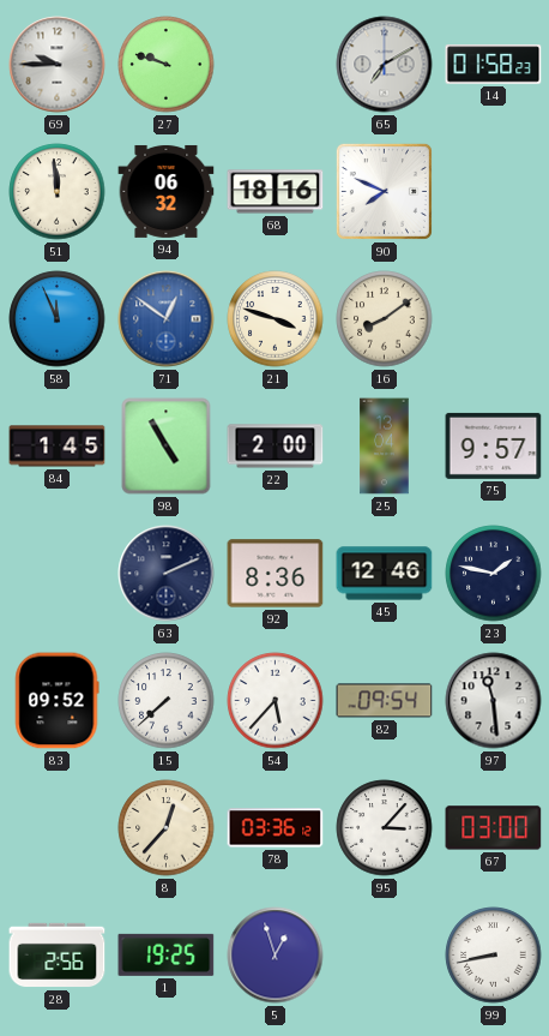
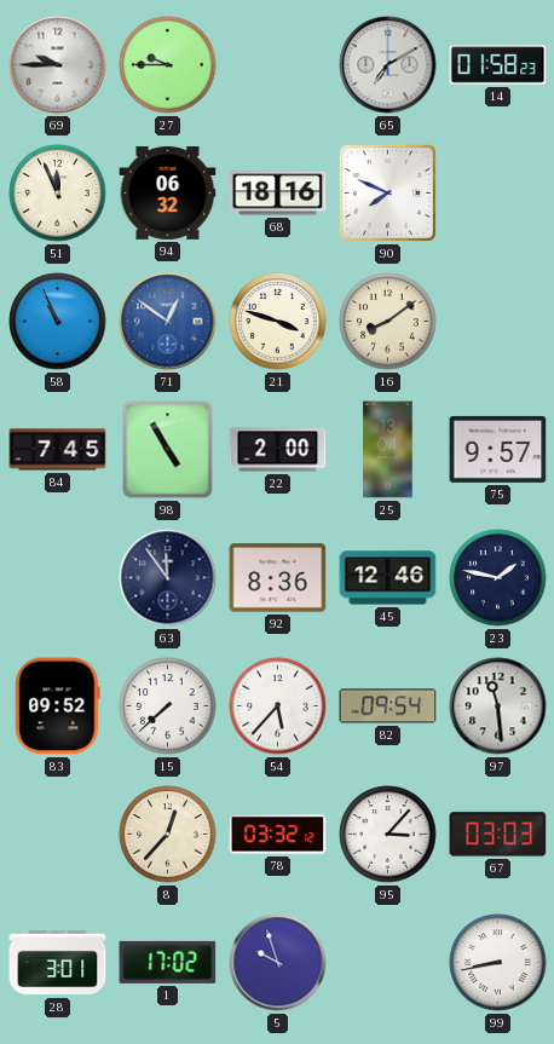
27: 9:48 -> 9:45
51: 11:59 -> 11:56
58: 11:56 -> 10:56
84: 1:45 -> 7:45
63: 2:11 -> 11:54
78: 03:36 -> 03:32
67: 03:00 -> 03:03
28: 2:56 -> 3:01
1: 19:25 -> 17:02
5: 12:57 -> 9:57
